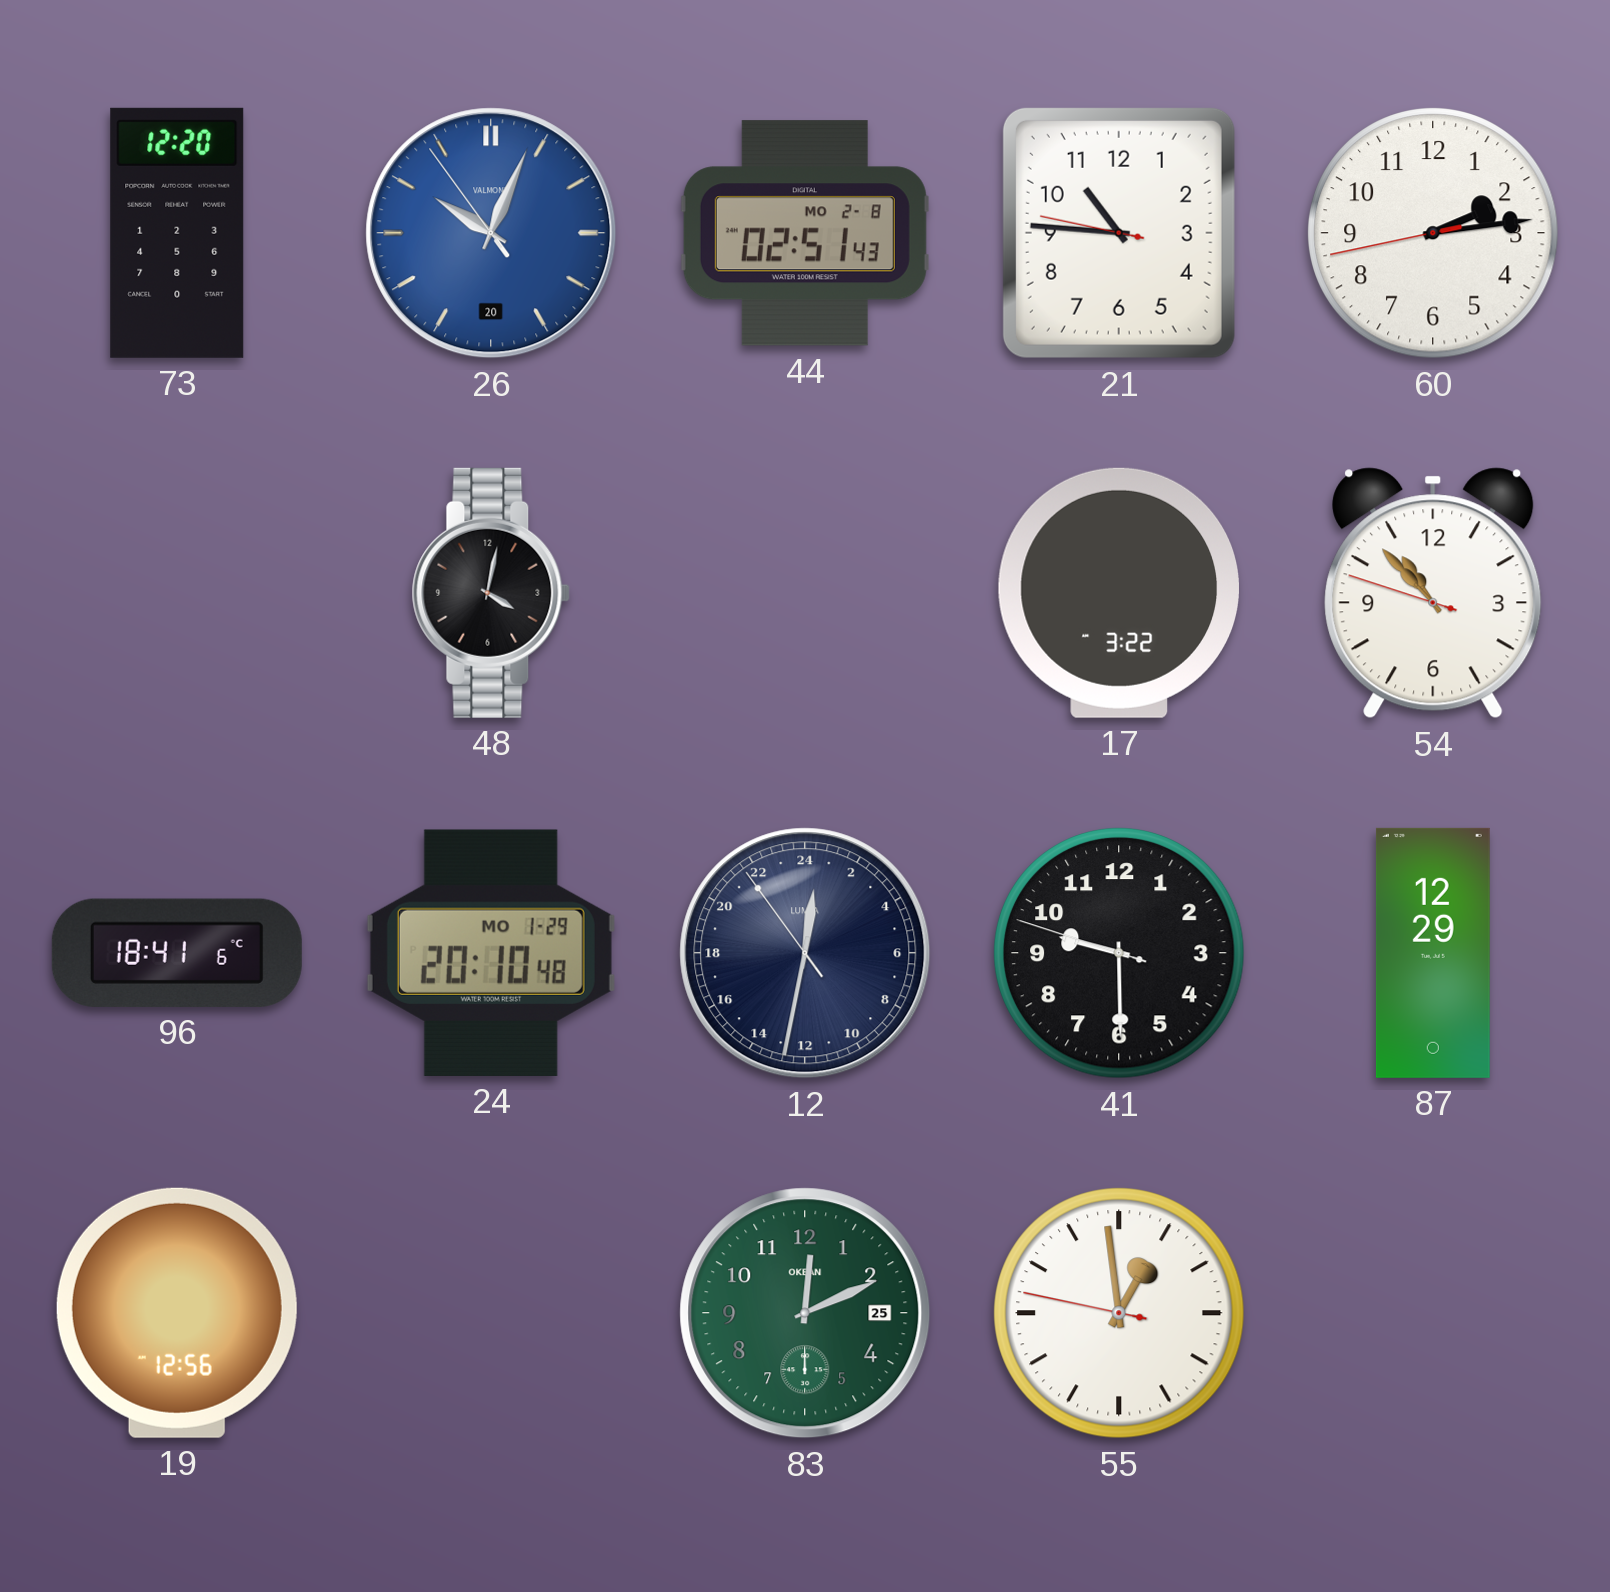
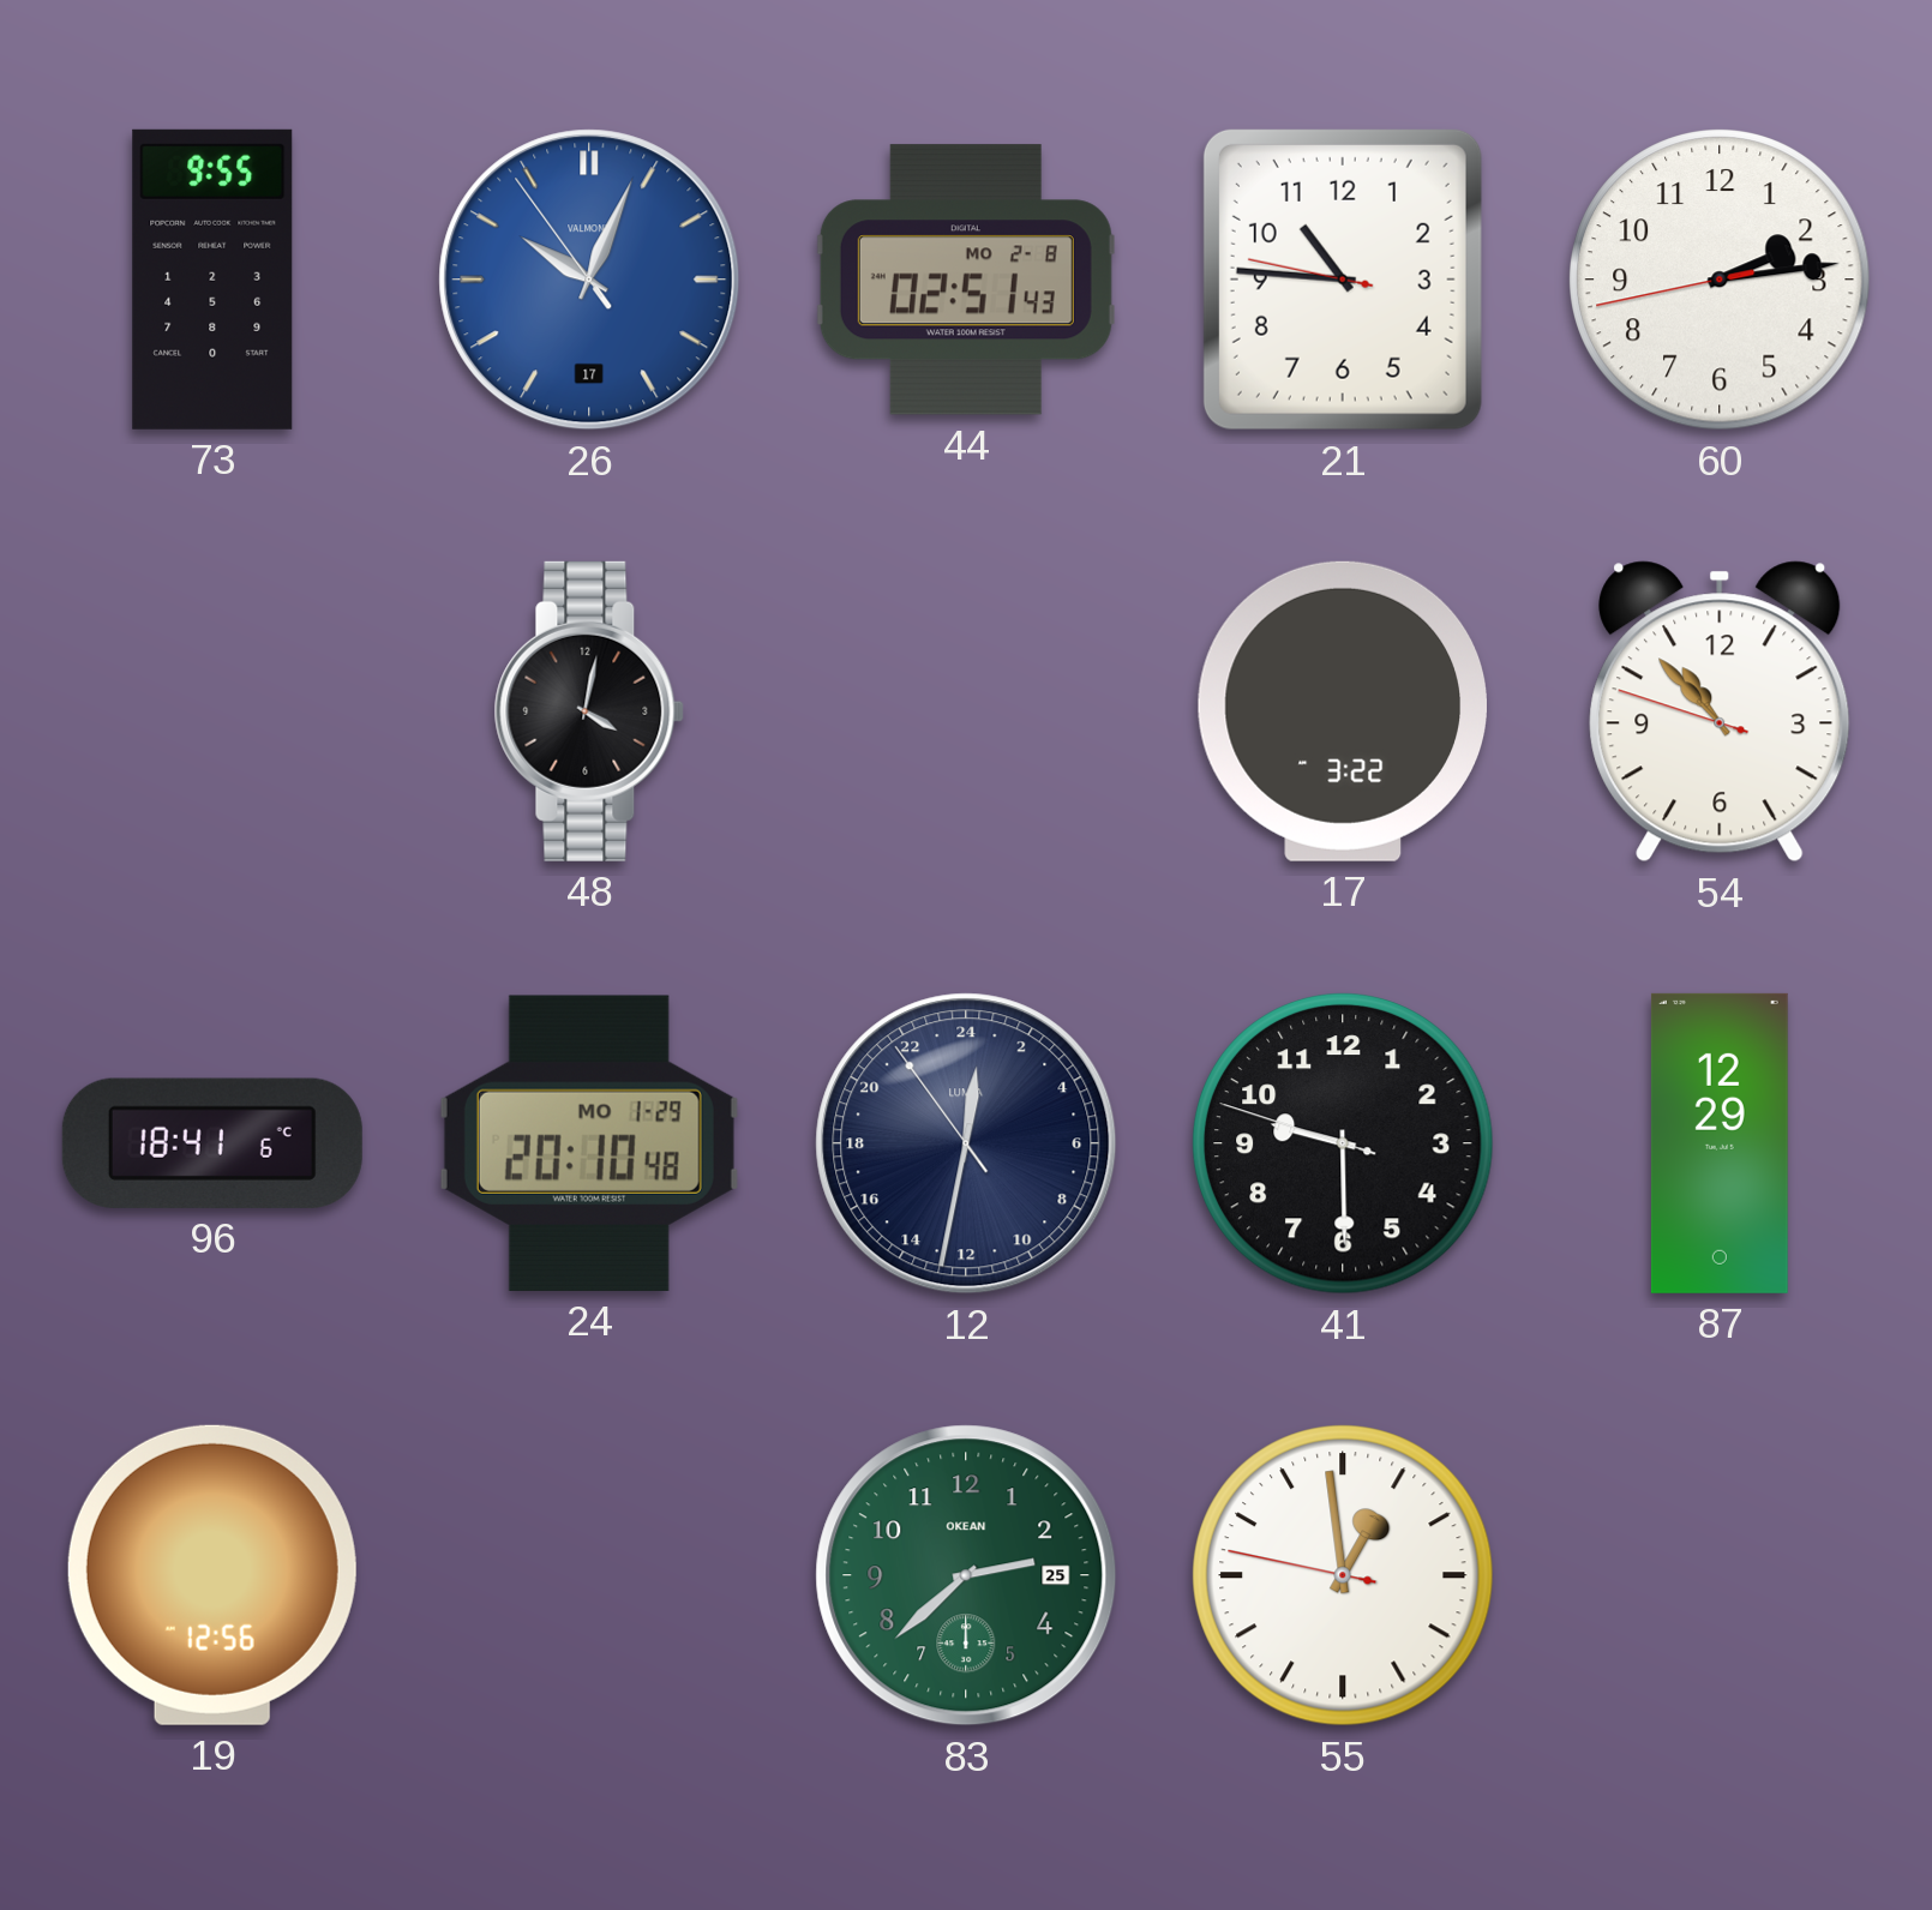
73: 12:20 -> 9:55
26 date: 20 -> 17
83: 12:11 -> 2:38
